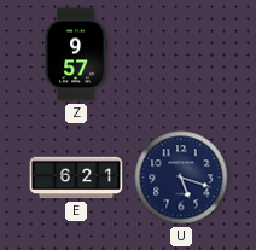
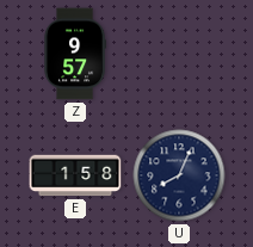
E: 6:21 -> 1:58
U: 5:18 -> 8:04
